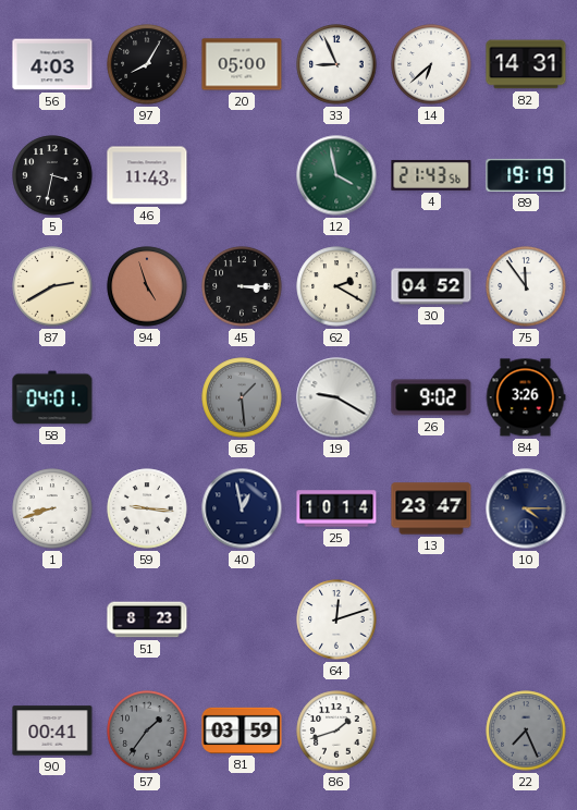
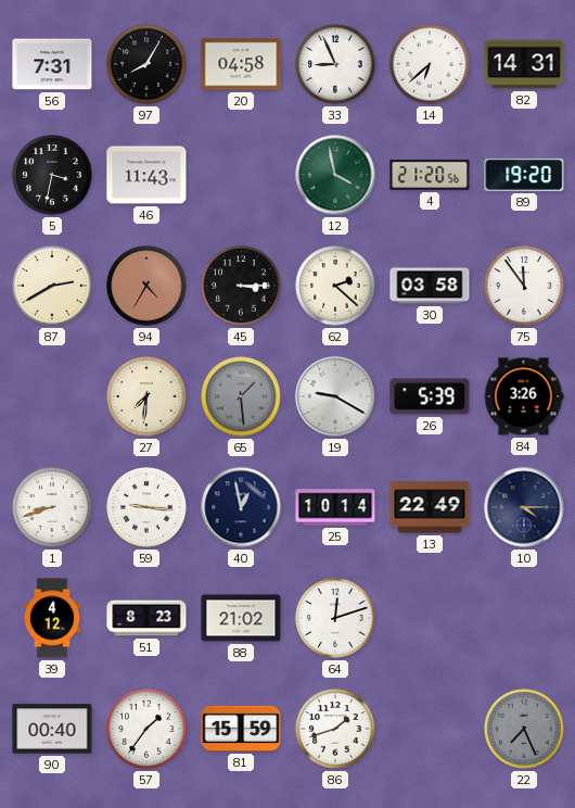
56: 4:03 -> 7:31
20: 05:00 -> 04:58
4: 21:43 -> 21:20
89: 19:19 -> 19:20
94: 4:57 -> 4:35
62: 2:20 -> 2:22
30: 04:52 -> 03:58
58: 04:01 -> none
27: none -> 7:31
26: 9:02 -> 5:39
13: 23:47 -> 22:49
39: none -> 4:12
88: none -> 21:02
90: 00:41 -> 00:40
57 dial: grey -> white
81: 03:59 -> 15:59
